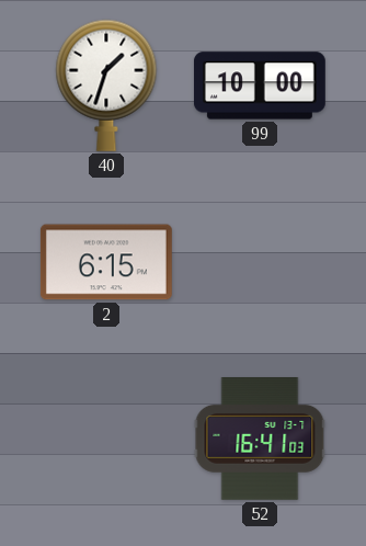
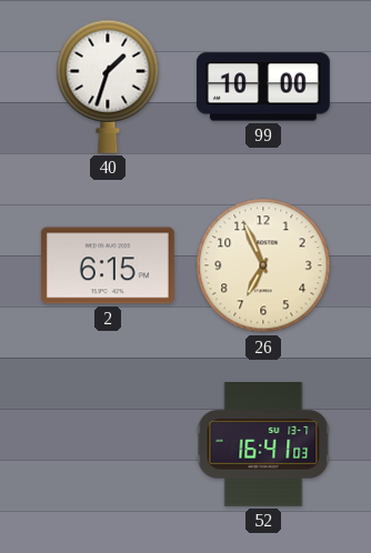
26: none -> 6:56
